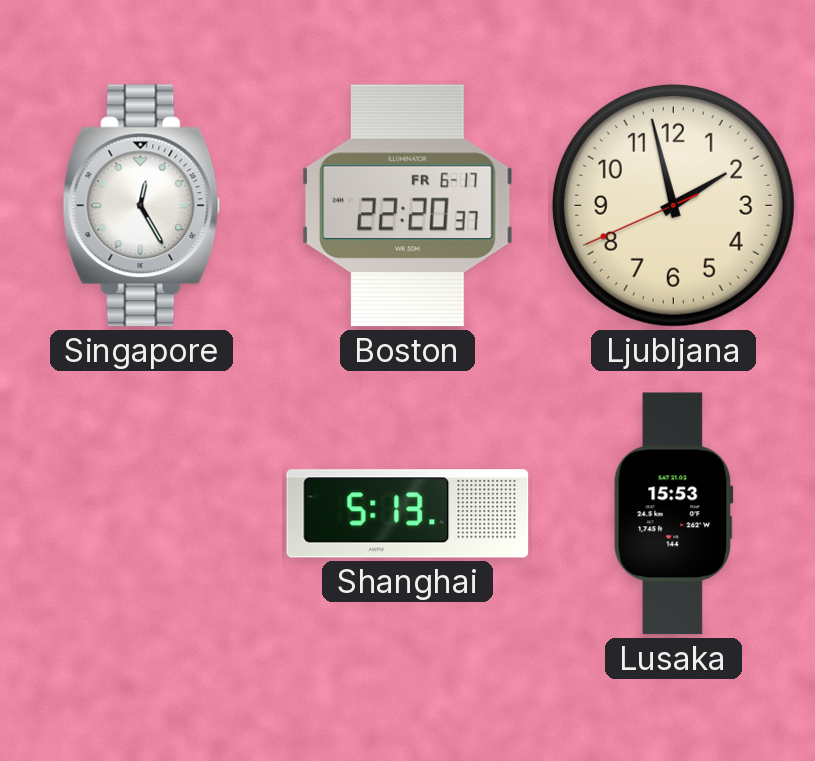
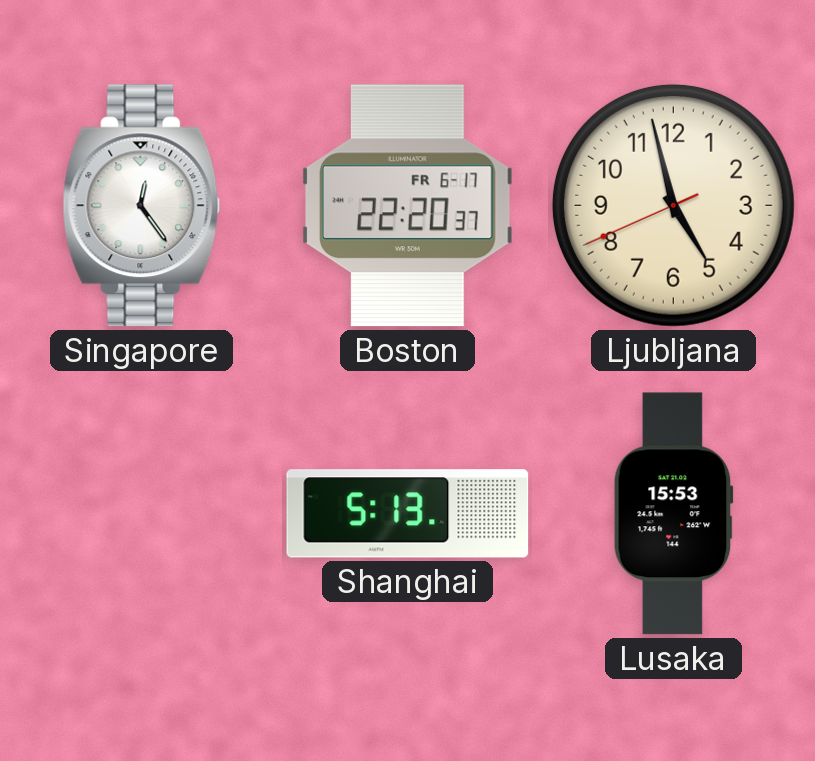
Singapore: 12:25 -> 12:24
Ljubljana: 1:57 -> 4:57
